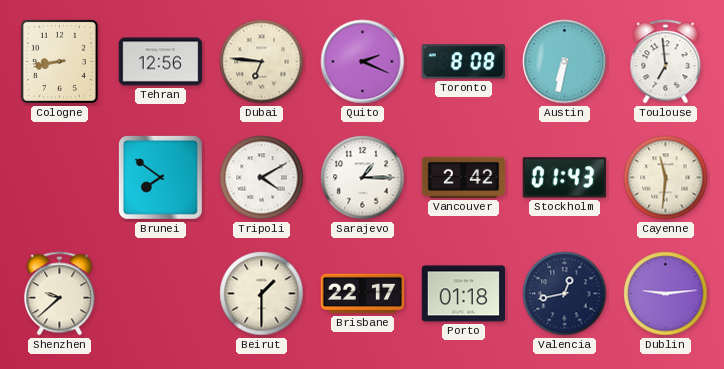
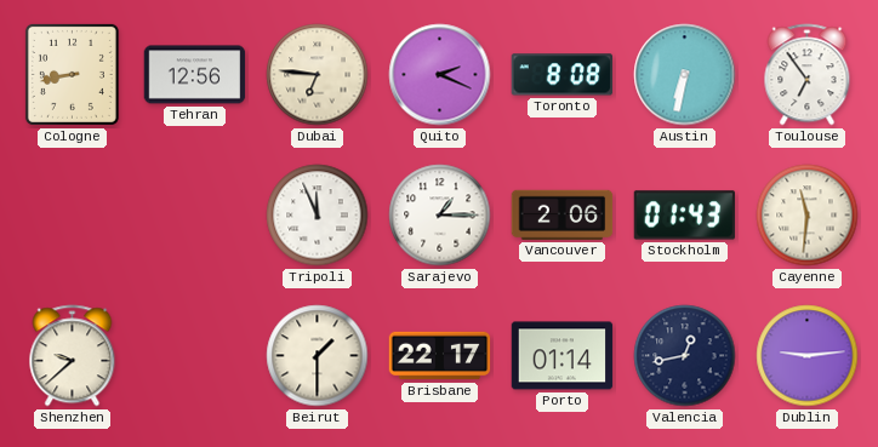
Toulouse: 6:59 -> 6:54
Brunei: 7:51 -> none
Tripoli: 4:10 -> 11:56
Vancouver: 2:42 -> 2:06
Porto: 01:18 -> 01:14
